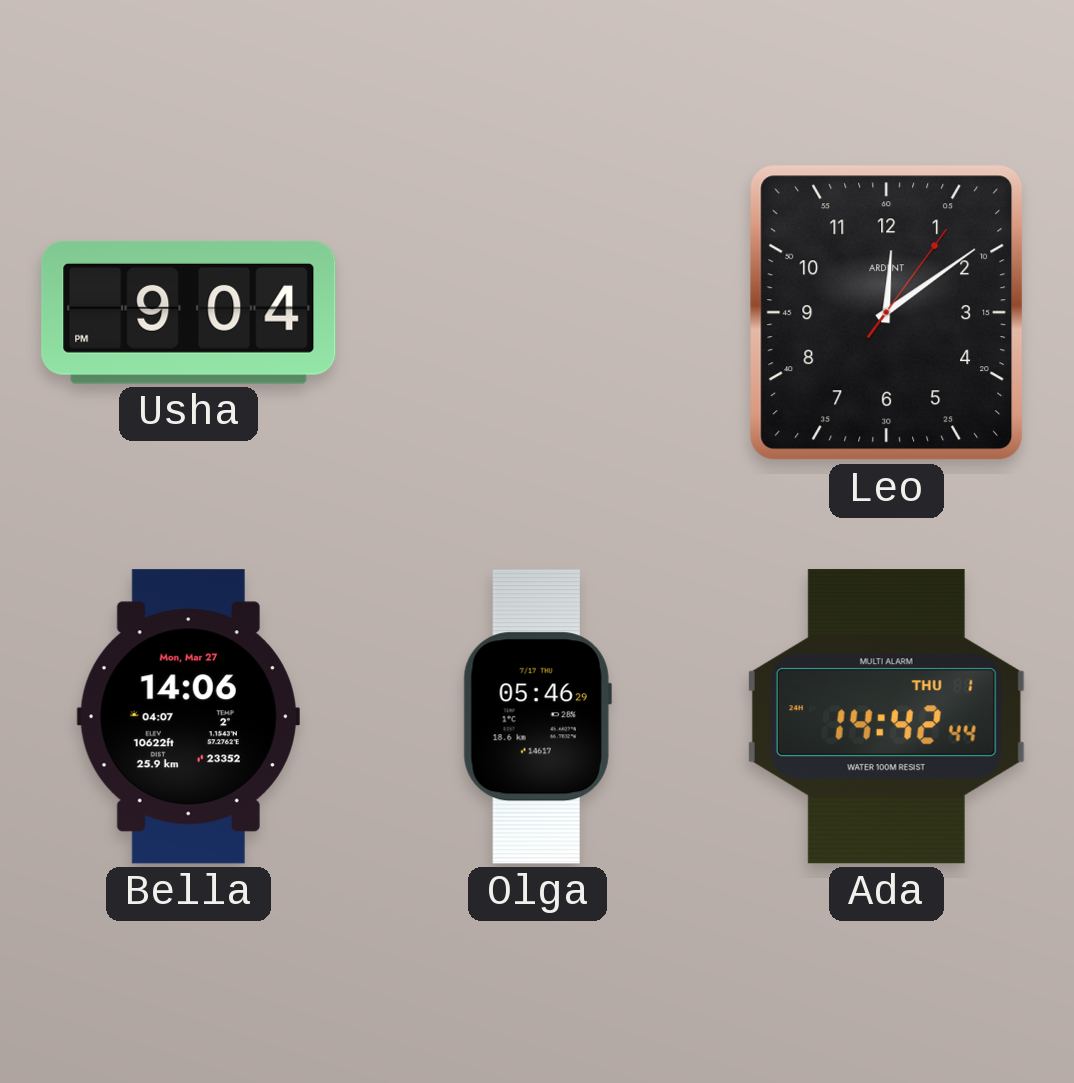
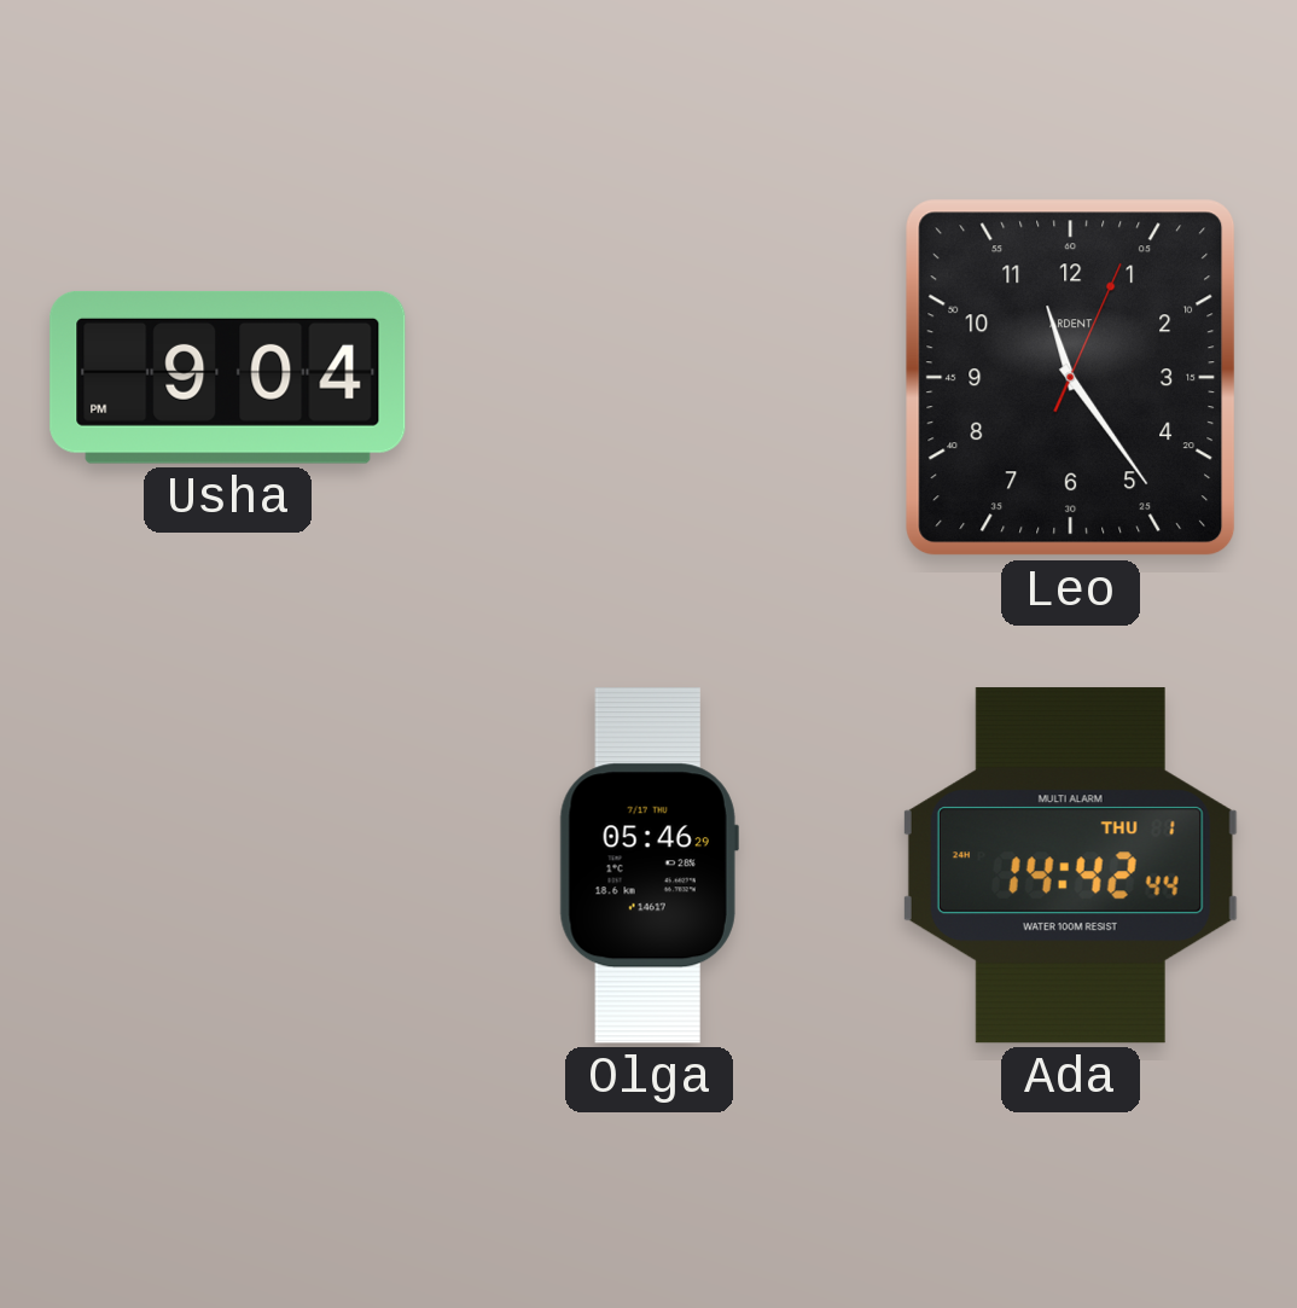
Leo: 12:09 -> 11:24
Bella: 14:06 -> none
